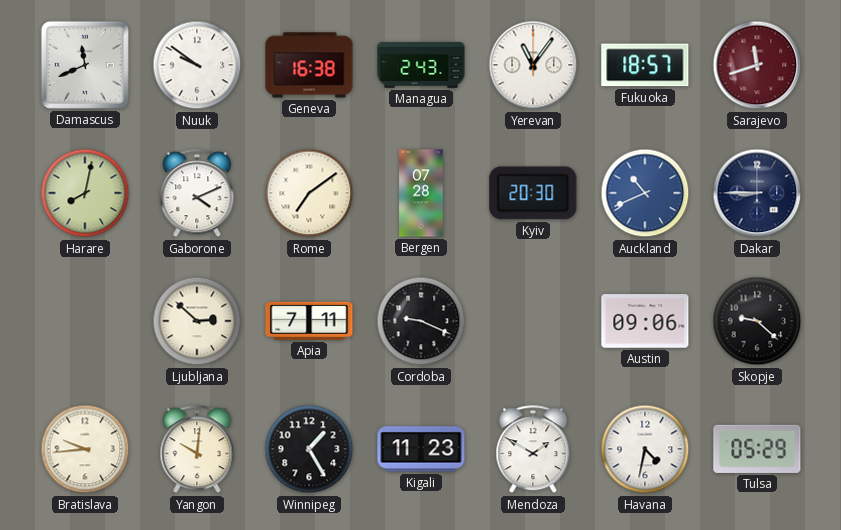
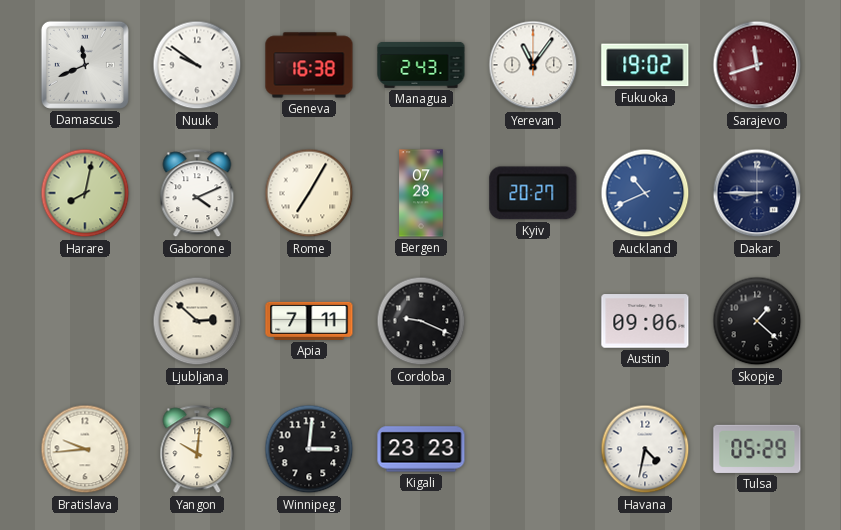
Fukuoka: 18:57 -> 19:02
Rome: 7:09 -> 7:05
Kyiv: 20:30 -> 20:27
Skopje: 9:22 -> 1:22
Winnipeg: 1:25 -> 3:01
Kigali: 11:23 -> 23:23
Mendoza: 1:50 -> none
